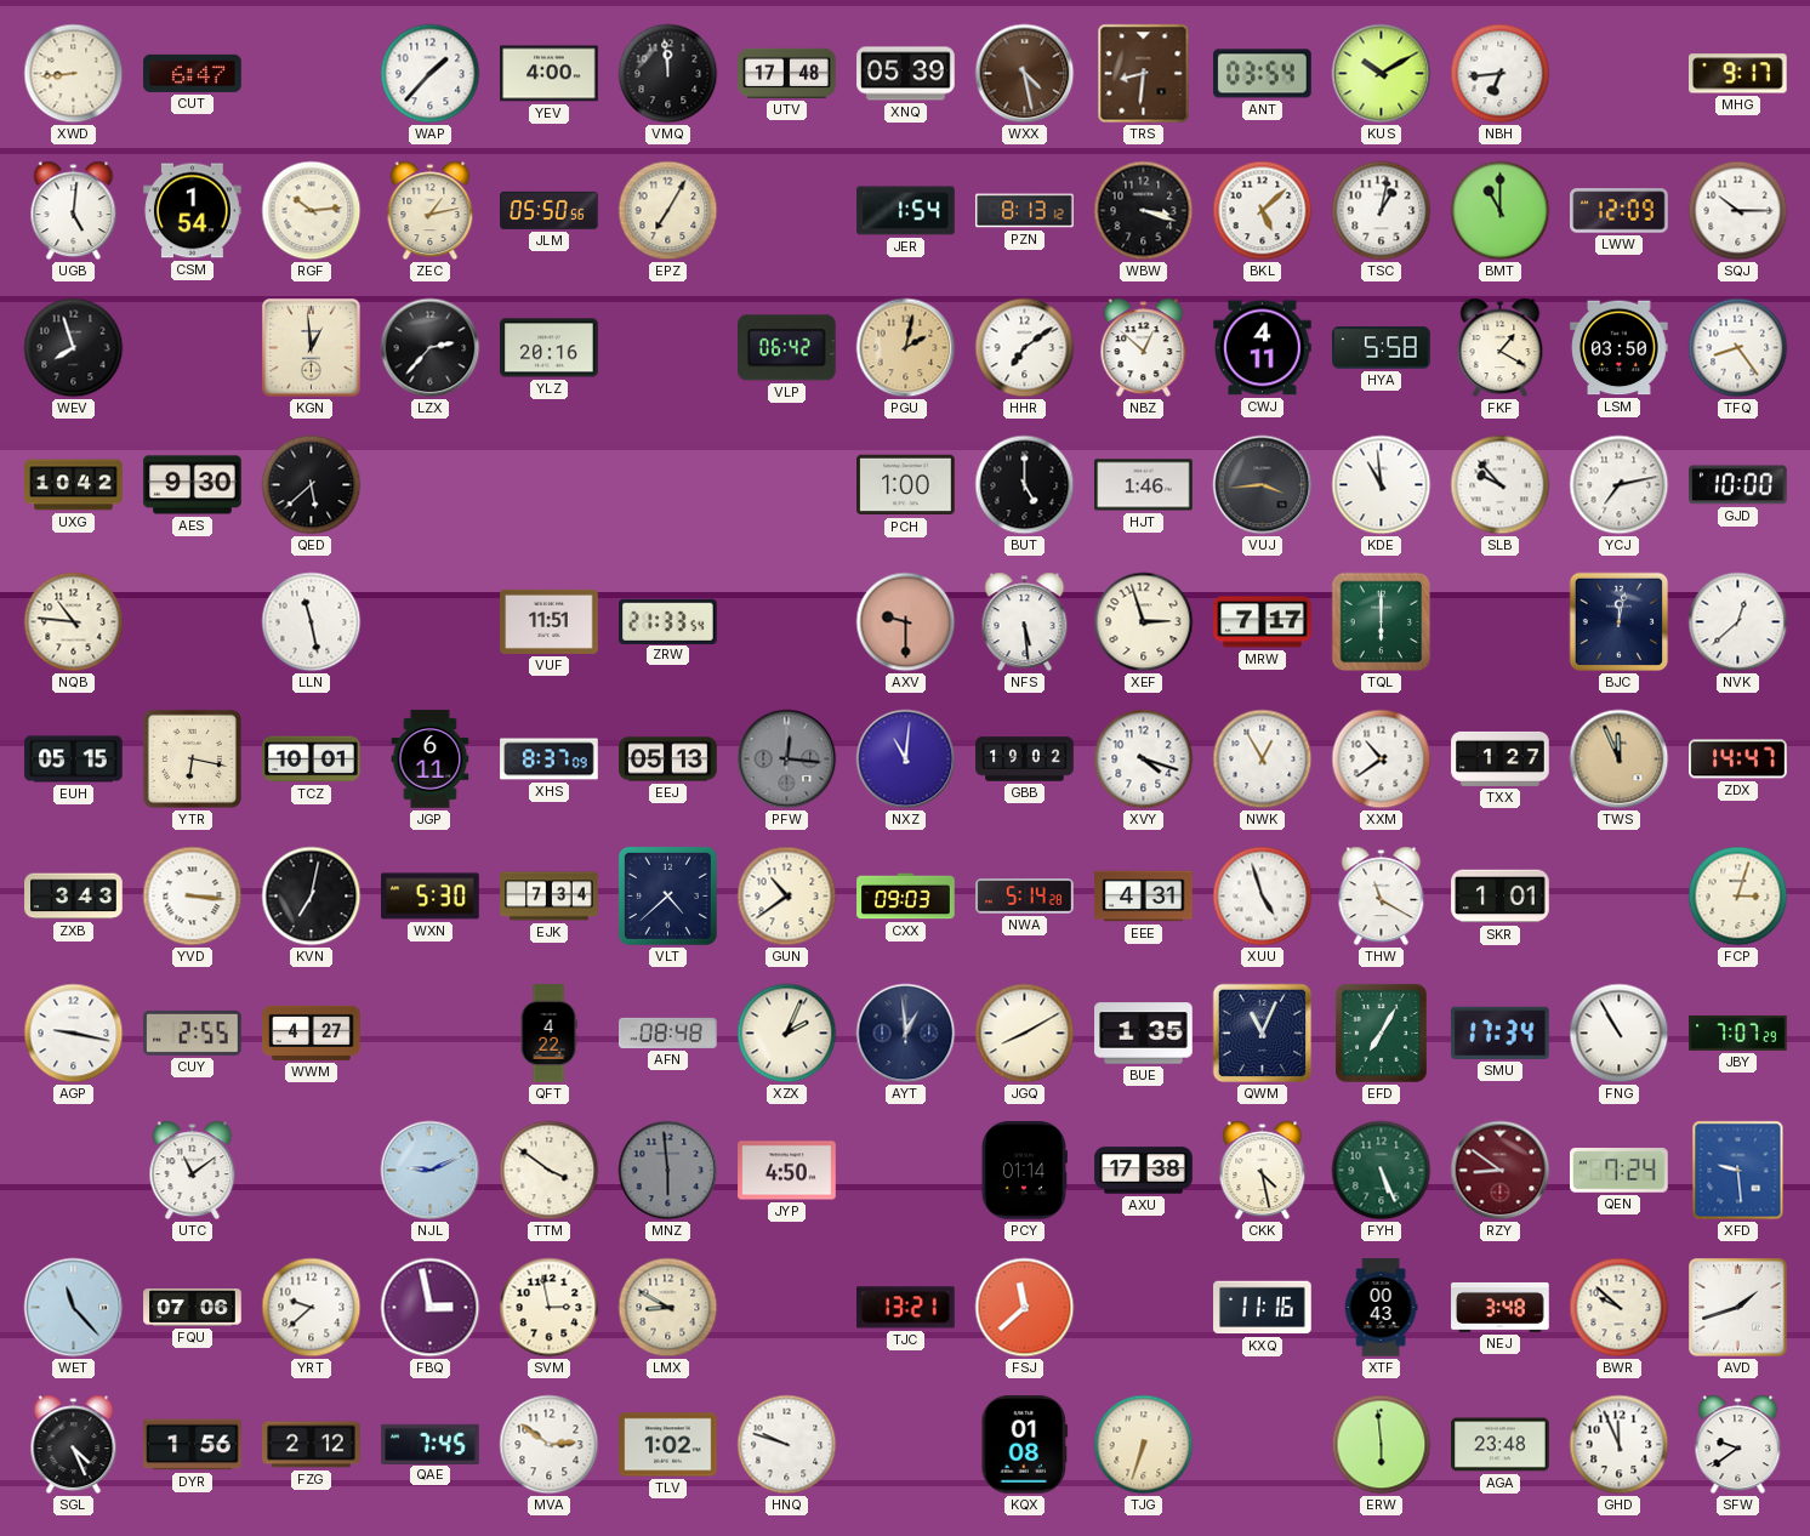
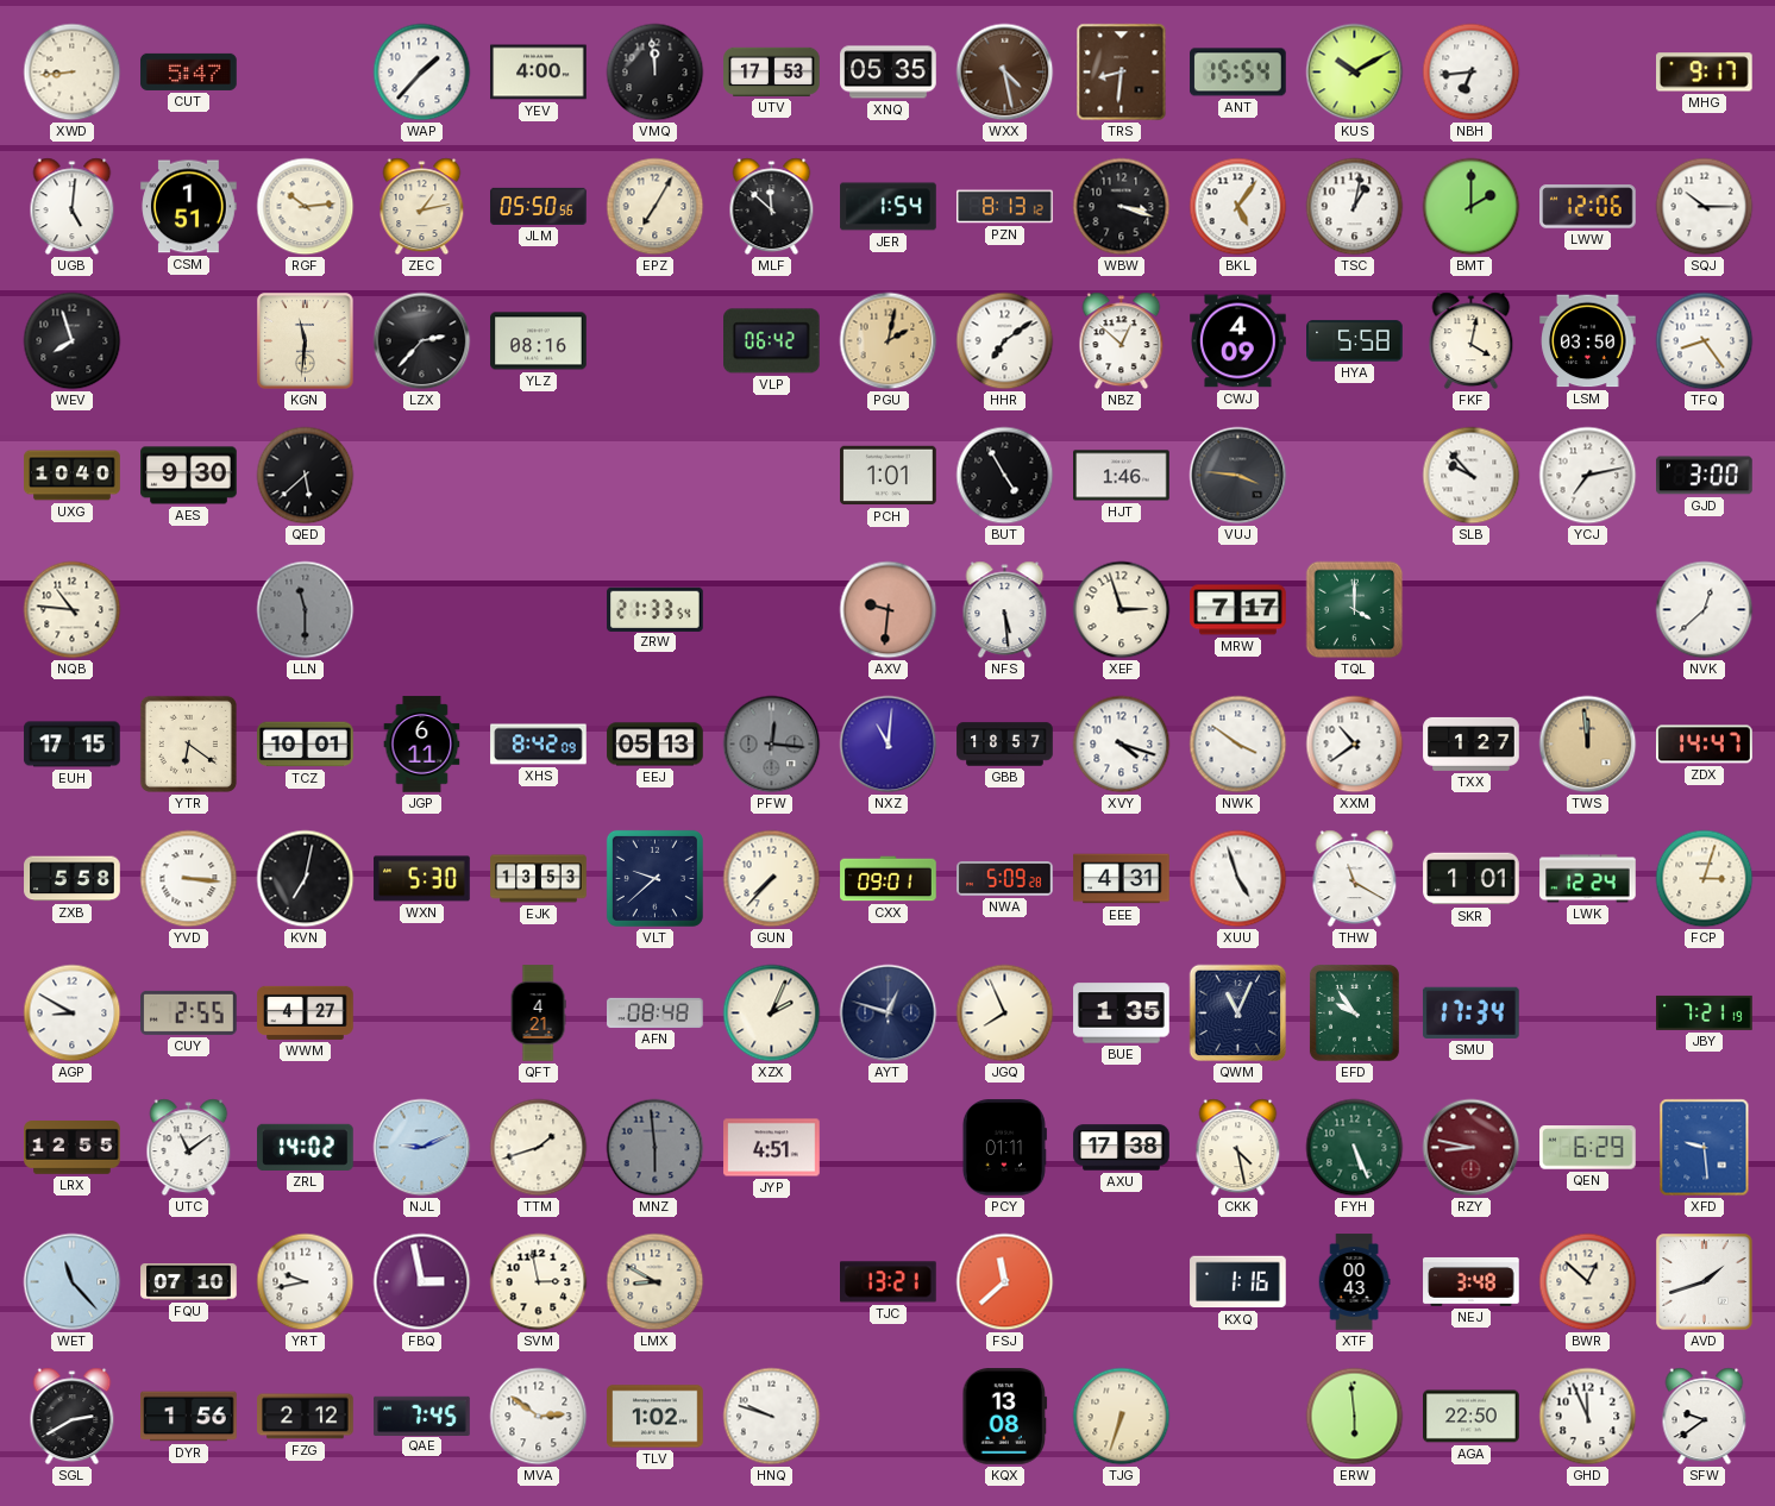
CUT: 6:47 -> 5:47
UTV: 17:48 -> 17:53
XNQ: 05:39 -> 05:35
ANT: 03:54 -> 15:54
CSM: 1:54 -> 1:51
MLF: none -> 11:52
BKL: 5:08 -> 5:06
BMT: 11:00 -> 2:00
LWW: 12:09 -> 12:06
KGN: 12:59 -> 11:31
YLZ: 20:16 -> 08:16
CWJ: 4:11 -> 4:09
FKF: 1:20 -> 4:02
UXG: 10:42 -> 10:40
PCH: 1:00 -> 1:01
BUT: 5:00 -> 4:55
VUJ: 3:44 -> 3:46
KDE: 10:59 -> none
GJD: 10:00 -> 3:00
LLN: 11:28 -> 11:30
LLN dial: white -> grey
VUF: 11:51 -> none
AXV: 9:30 -> 9:31
TQL: 6:00 -> 4:00
BJC: 12:02 -> none
EUH: 05:15 -> 17:15
YTR: 6:17 -> 6:21
XHS: 8:37 -> 8:42
GBB: 19:02 -> 18:57
NWK: 12:55 -> 3:51
TWS: 11:56 -> 11:59
ZXB: 3:43 -> 5:58
EJK: 7:34 -> 13:53
VLT: 4:38 -> 9:38
GUN: 10:39 -> 7:37
CXX: 09:03 -> 09:01
NWA: 5:14 -> 5:09
LWK: none -> 12:24
AGP: 9:17 -> 8:50
QFT: 4:22 -> 4:21
AYT: 12:59 -> 12:48
JGQ: 8:10 -> 7:56
EFD: 7:05 -> 9:54
FNG: 10:55 -> none
JBY: 7:07 -> 7:21
LRX: none -> 12:55
ZRL: none -> 14:02
TTM: 3:51 -> 1:42
JYP: 4:50 -> 4:51
PCY: 01:14 -> 01:11
RZY: 8:51 -> 8:47
QEN: 7:24 -> 6:29
FQU: 07:06 -> 07:10
YRT: 9:38 -> 9:43
KXQ: 11:16 -> 1:16
BWR: 9:52 -> 12:52
SGL: 4:26 -> 2:40
KQX: 01:08 -> 13:08
AGA: 23:48 -> 22:50
